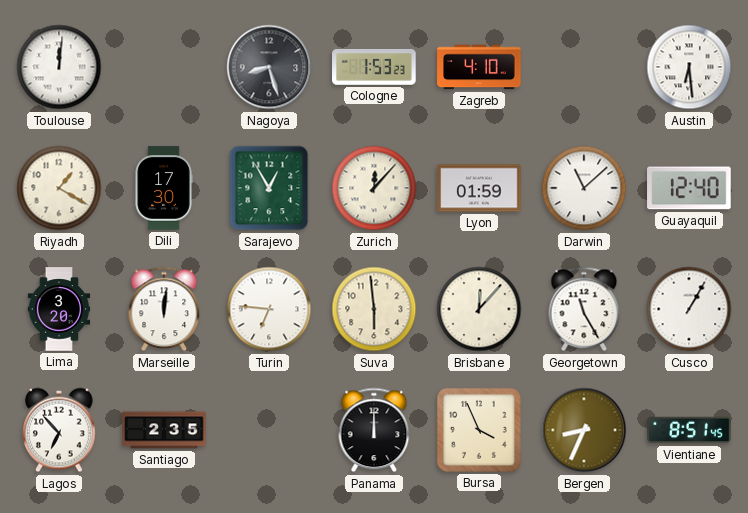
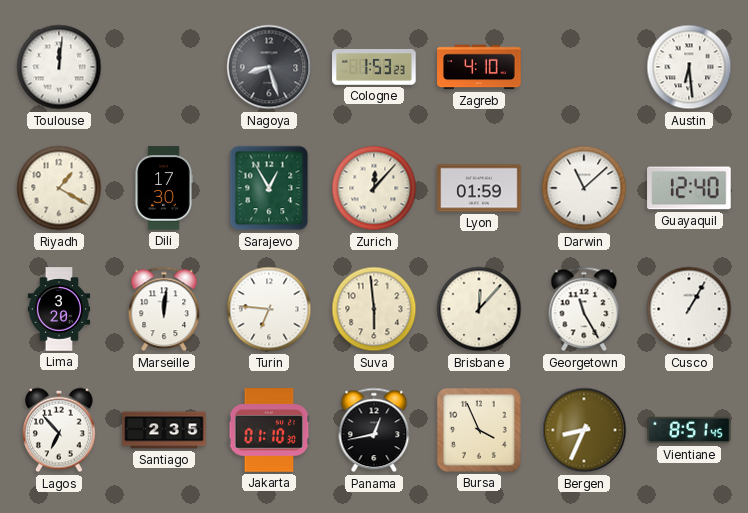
Jakarta: none -> 01:10
Panama: 12:00 -> 12:43
